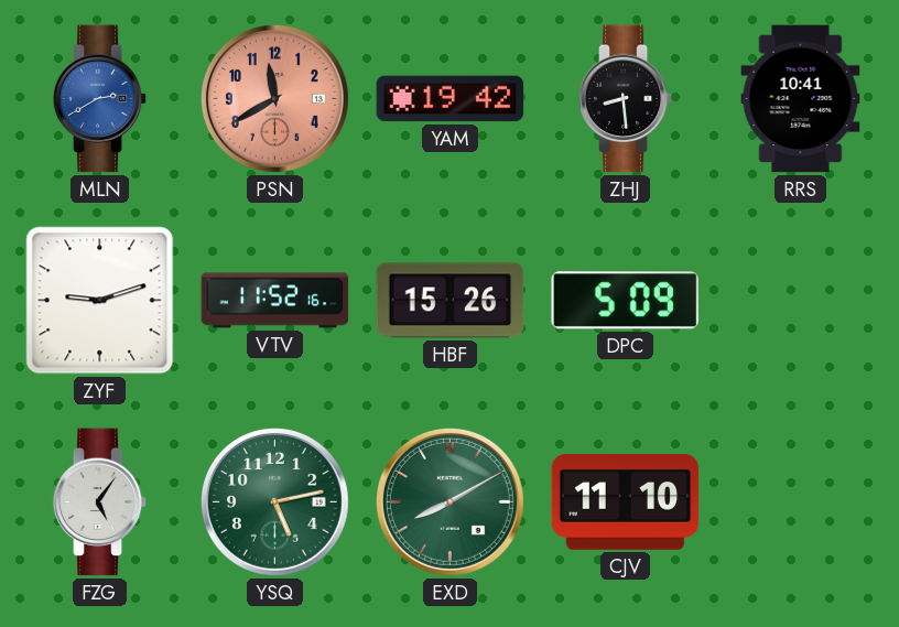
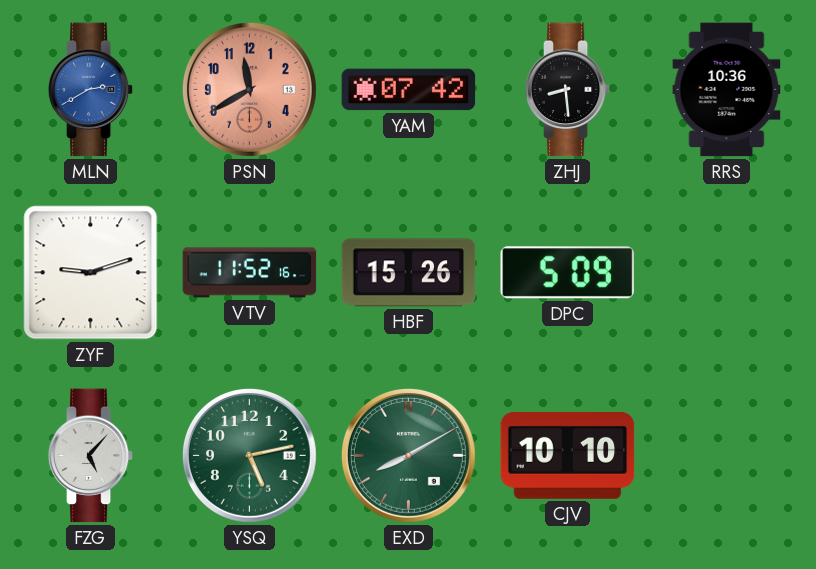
YAM: 19:42 -> 07:42
RRS: 10:41 -> 10:36
FZG: 5:06 -> 5:07
CJV: 11:10 -> 10:10
